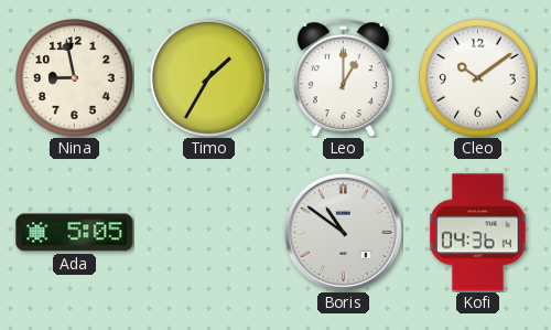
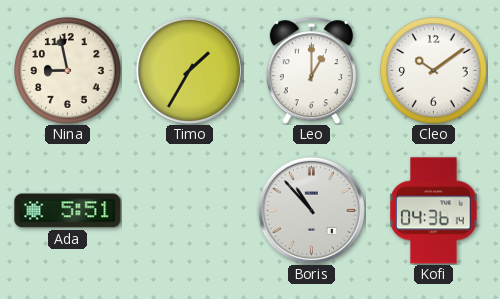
Ada: 5:05 -> 5:51
Boris: 10:51 -> 10:53
